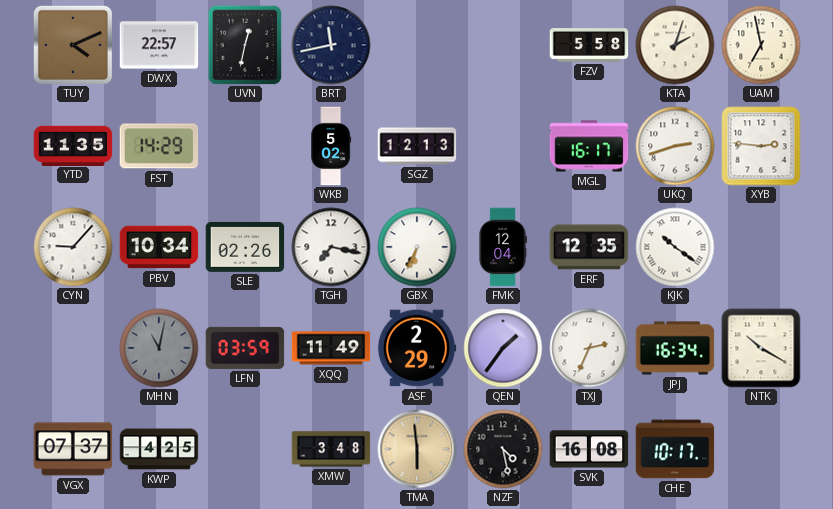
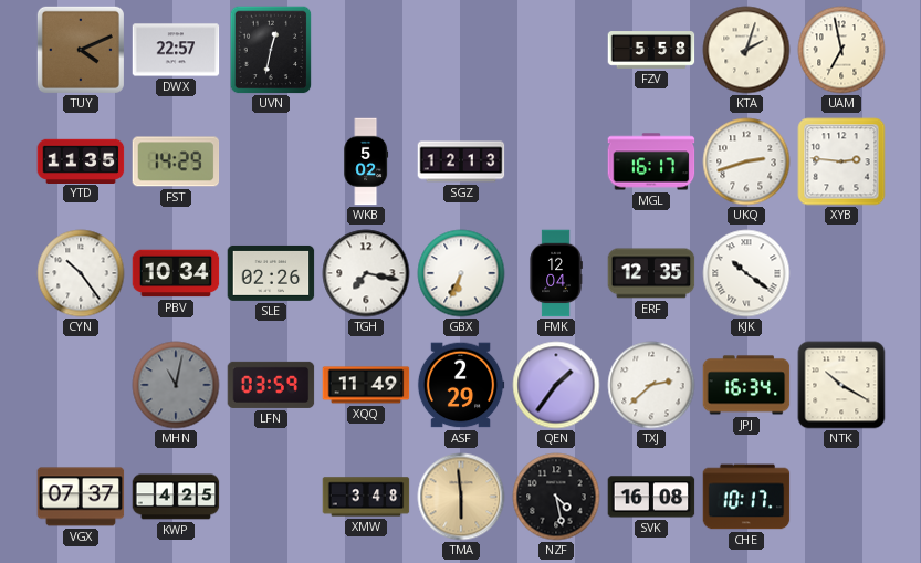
BRT: 11:43 -> none
CYN: 9:07 -> 10:24
TXJ: 2:34 -> 2:38
